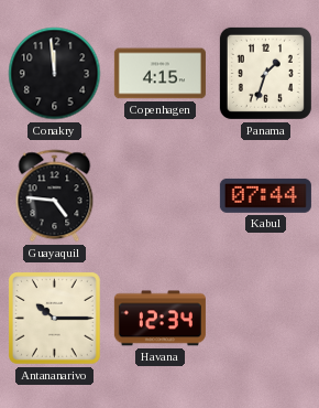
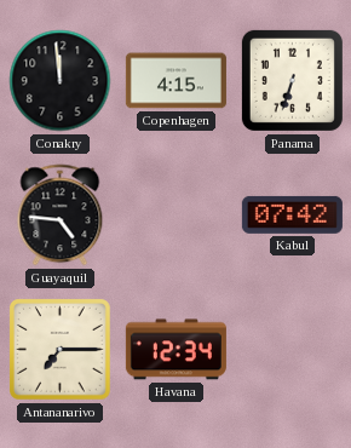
Panama: 1:33 -> 6:33
Kabul: 07:44 -> 07:42
Antananarivo: 10:15 -> 7:15
